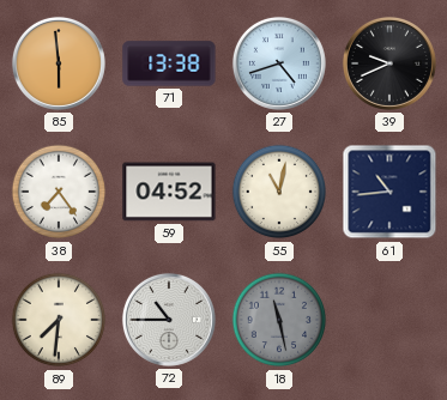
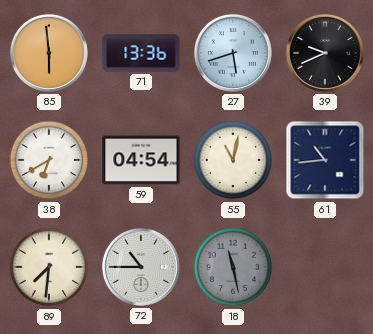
71: 13:38 -> 13:36
27: 4:42 -> 5:42
38: 7:24 -> 6:40
59: 04:52 -> 04:54
